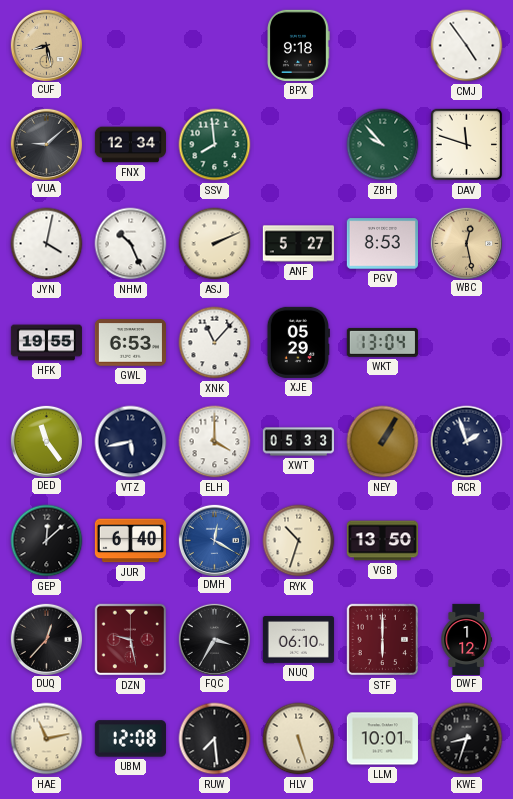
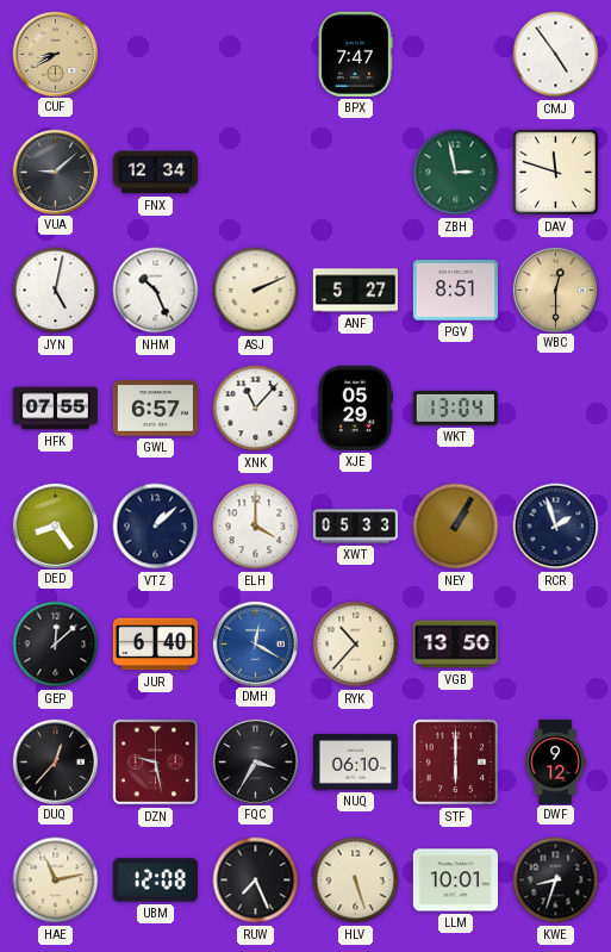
CUF: 8:28 -> 8:40
BPX: 9:18 -> 7:47
SSV: 7:59 -> none
ZBH: 9:53 -> 2:58
JYN: 4:02 -> 5:02
PGV: 8:53 -> 8:51
WBC: 12:28 -> 12:30
HFK: 19:55 -> 07:55
GWL: 6:53 -> 6:57
DED: 11:24 -> 8:24
VTZ: 5:43 -> 1:08
RYK: 10:33 -> 10:37
DWF: 1:12 -> 9:12
RUW: 7:29 -> 7:26
